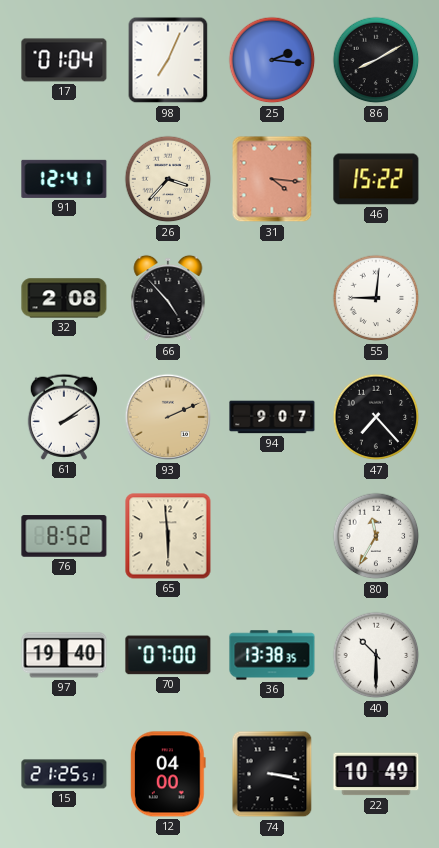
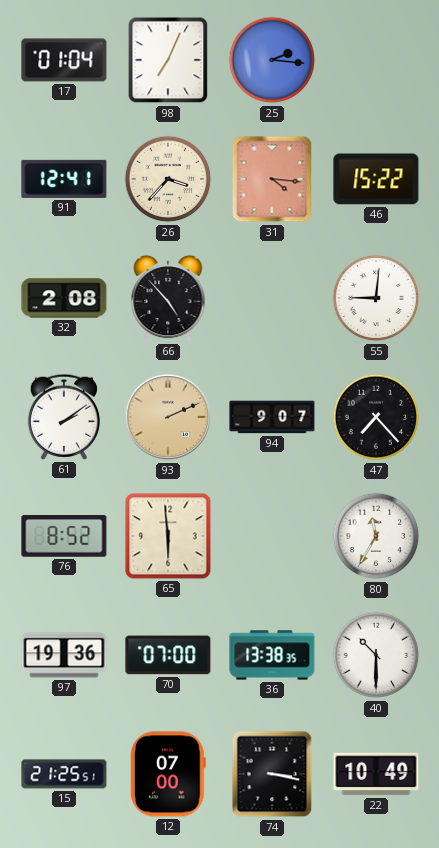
86: 8:10 -> none
97: 19:40 -> 19:36
12: 04:00 -> 07:00
